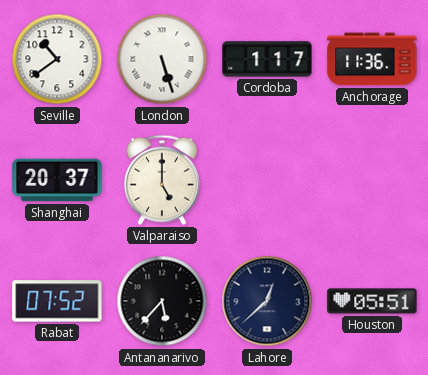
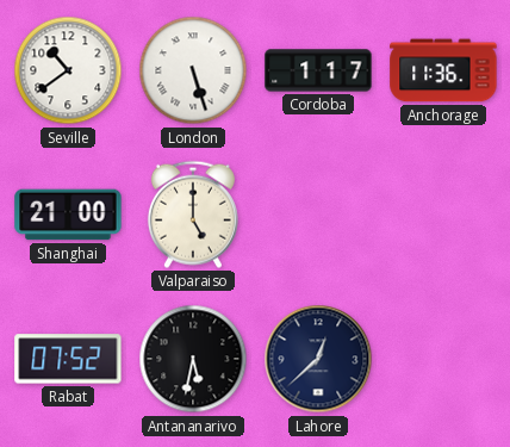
Shanghai: 20:37 -> 21:00
Antananarivo: 5:37 -> 5:32
Houston: 05:51 -> none
